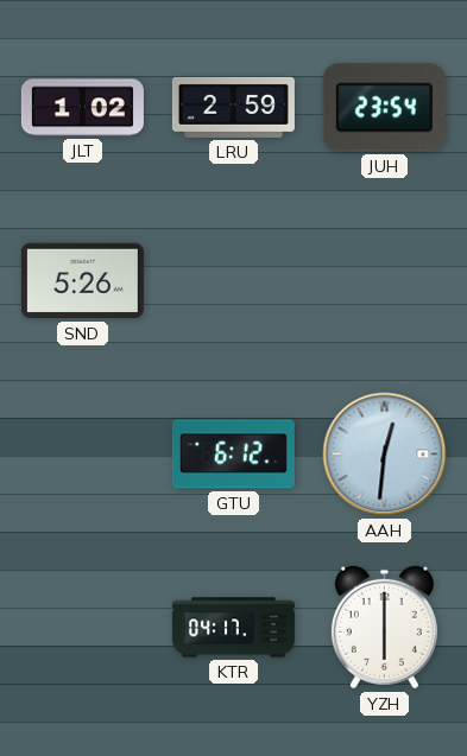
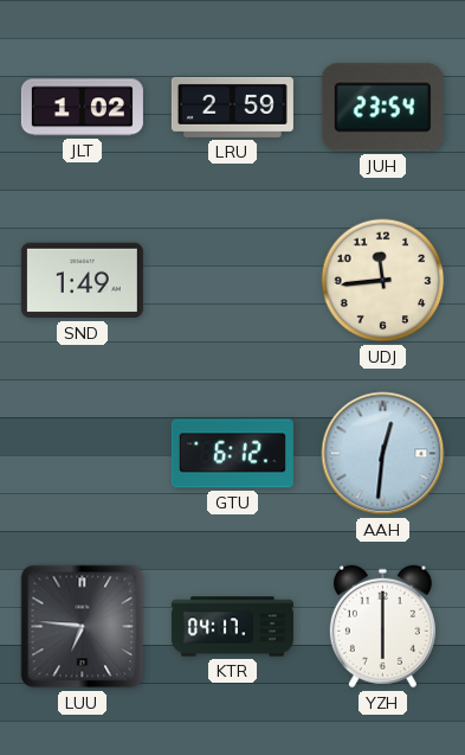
SND: 5:26 -> 1:49
UDJ: none -> 11:44
LUU: none -> 6:46
